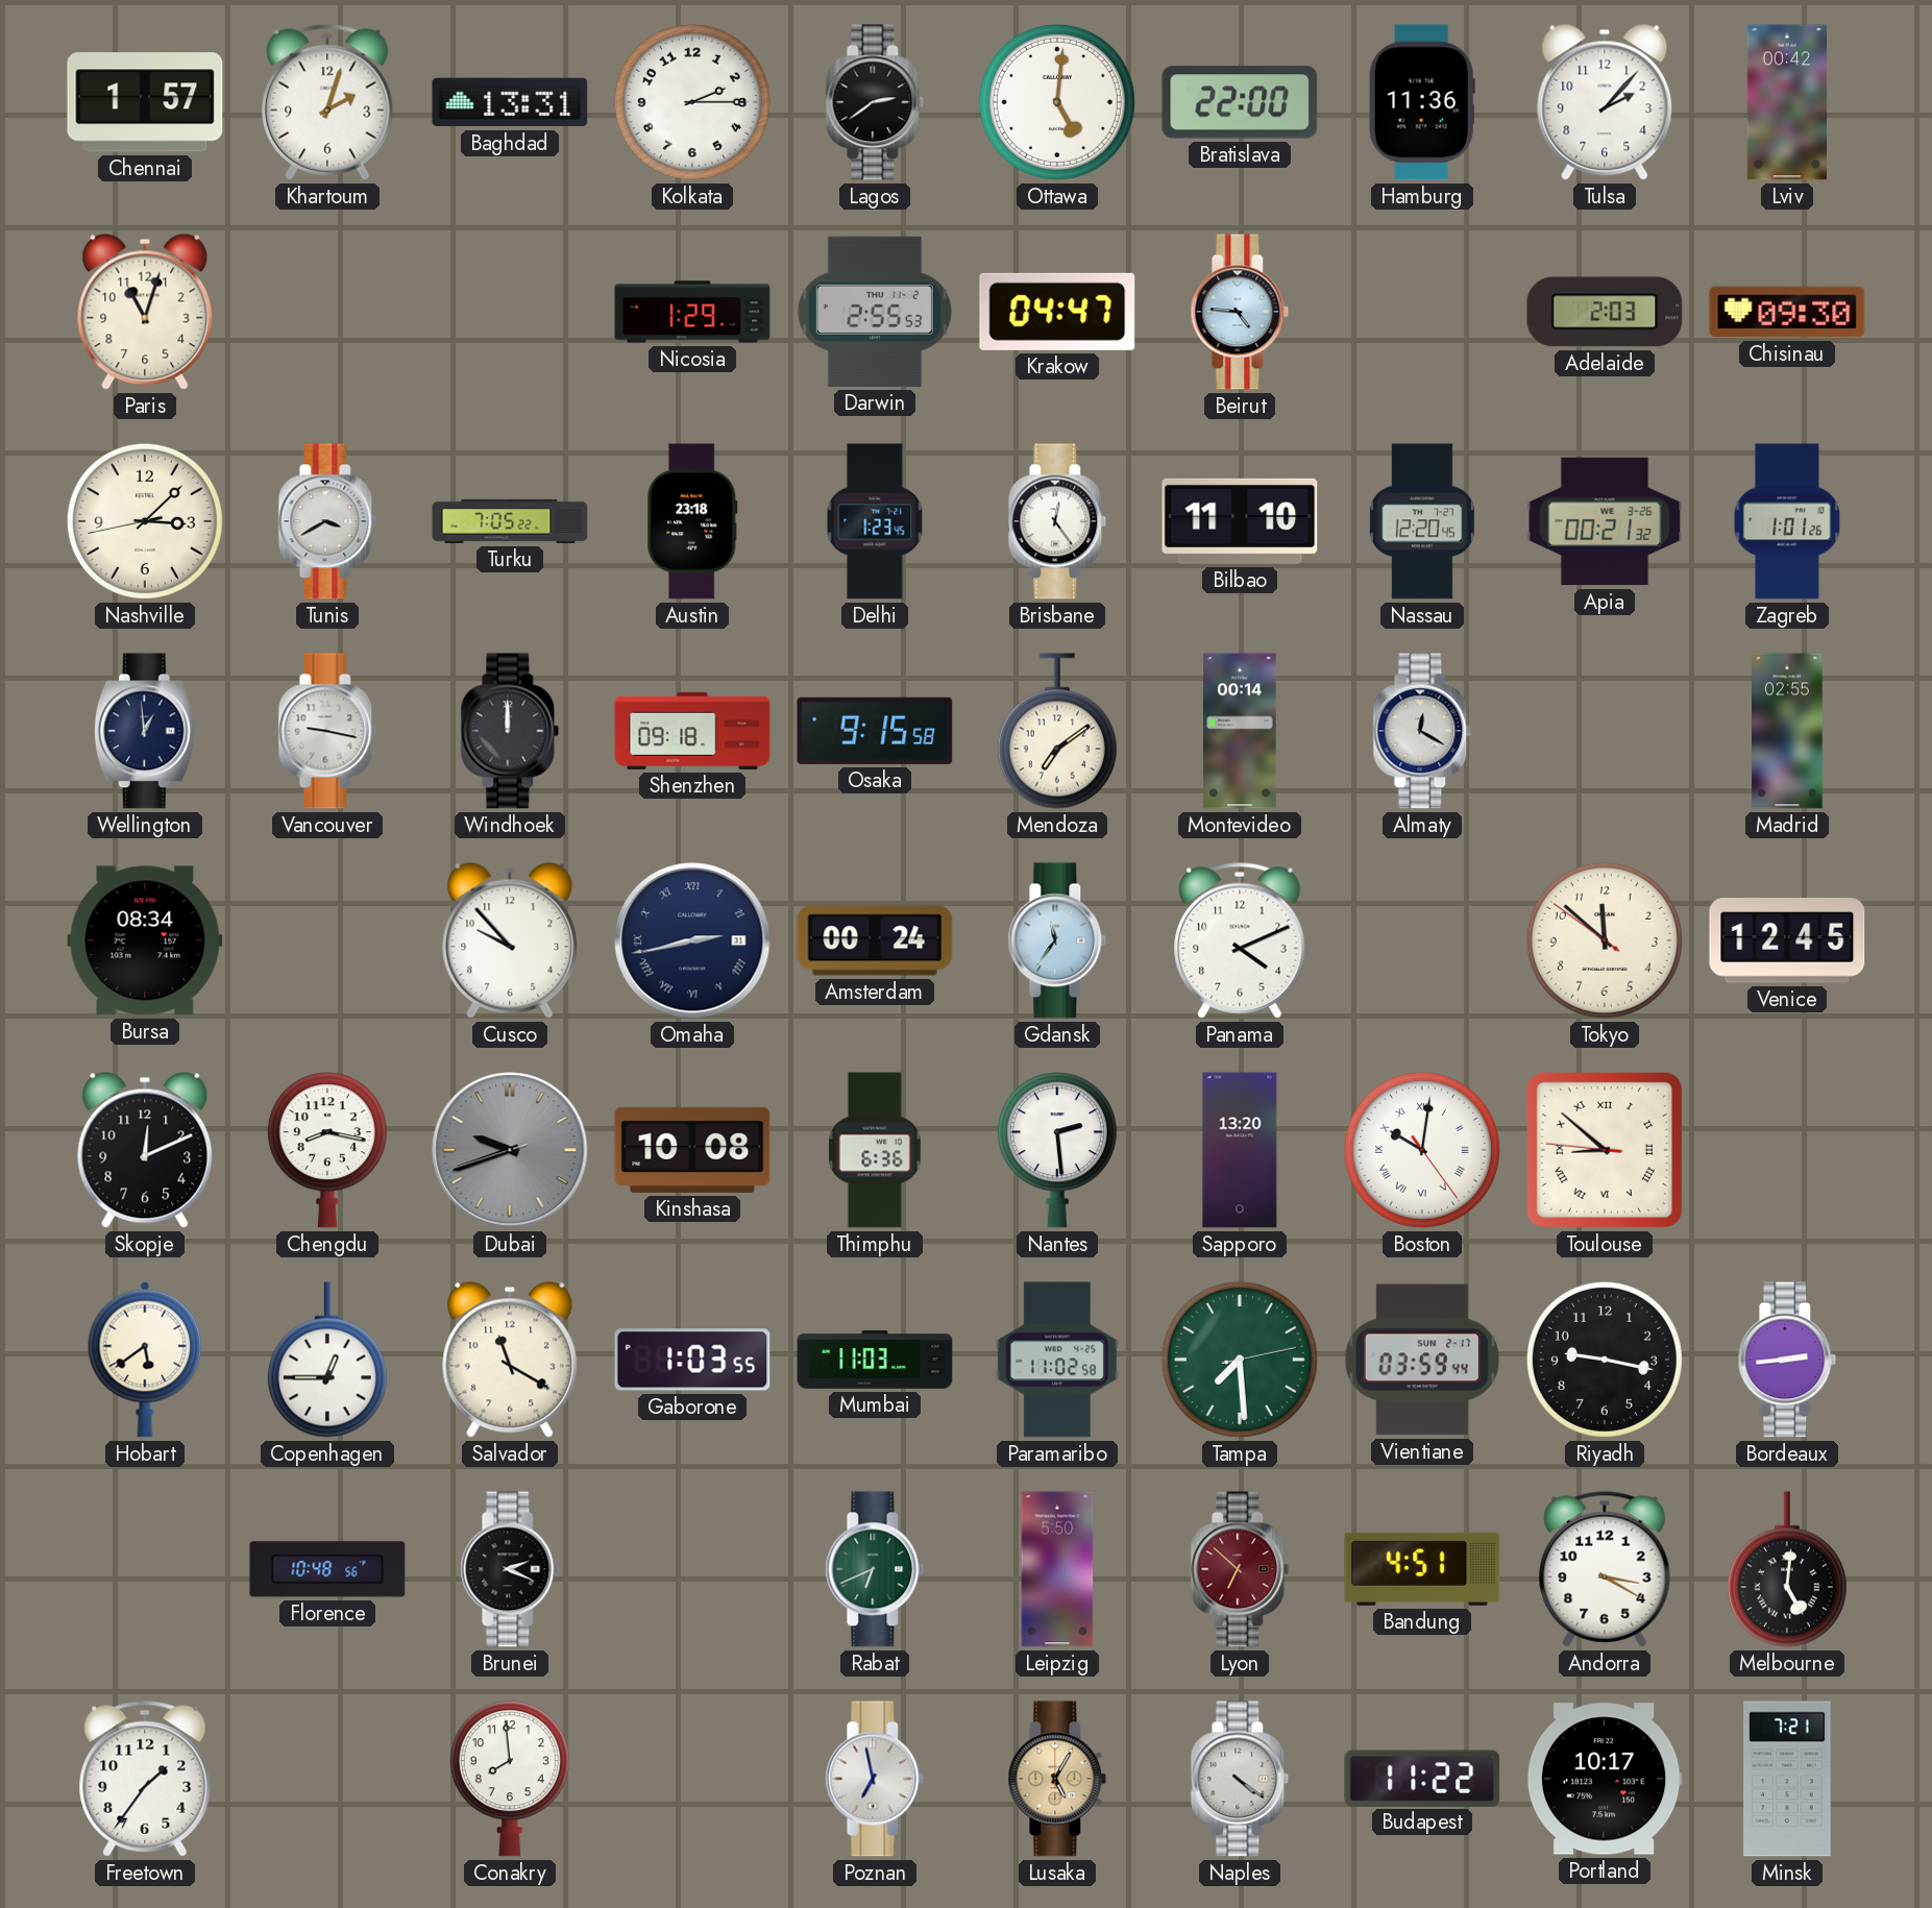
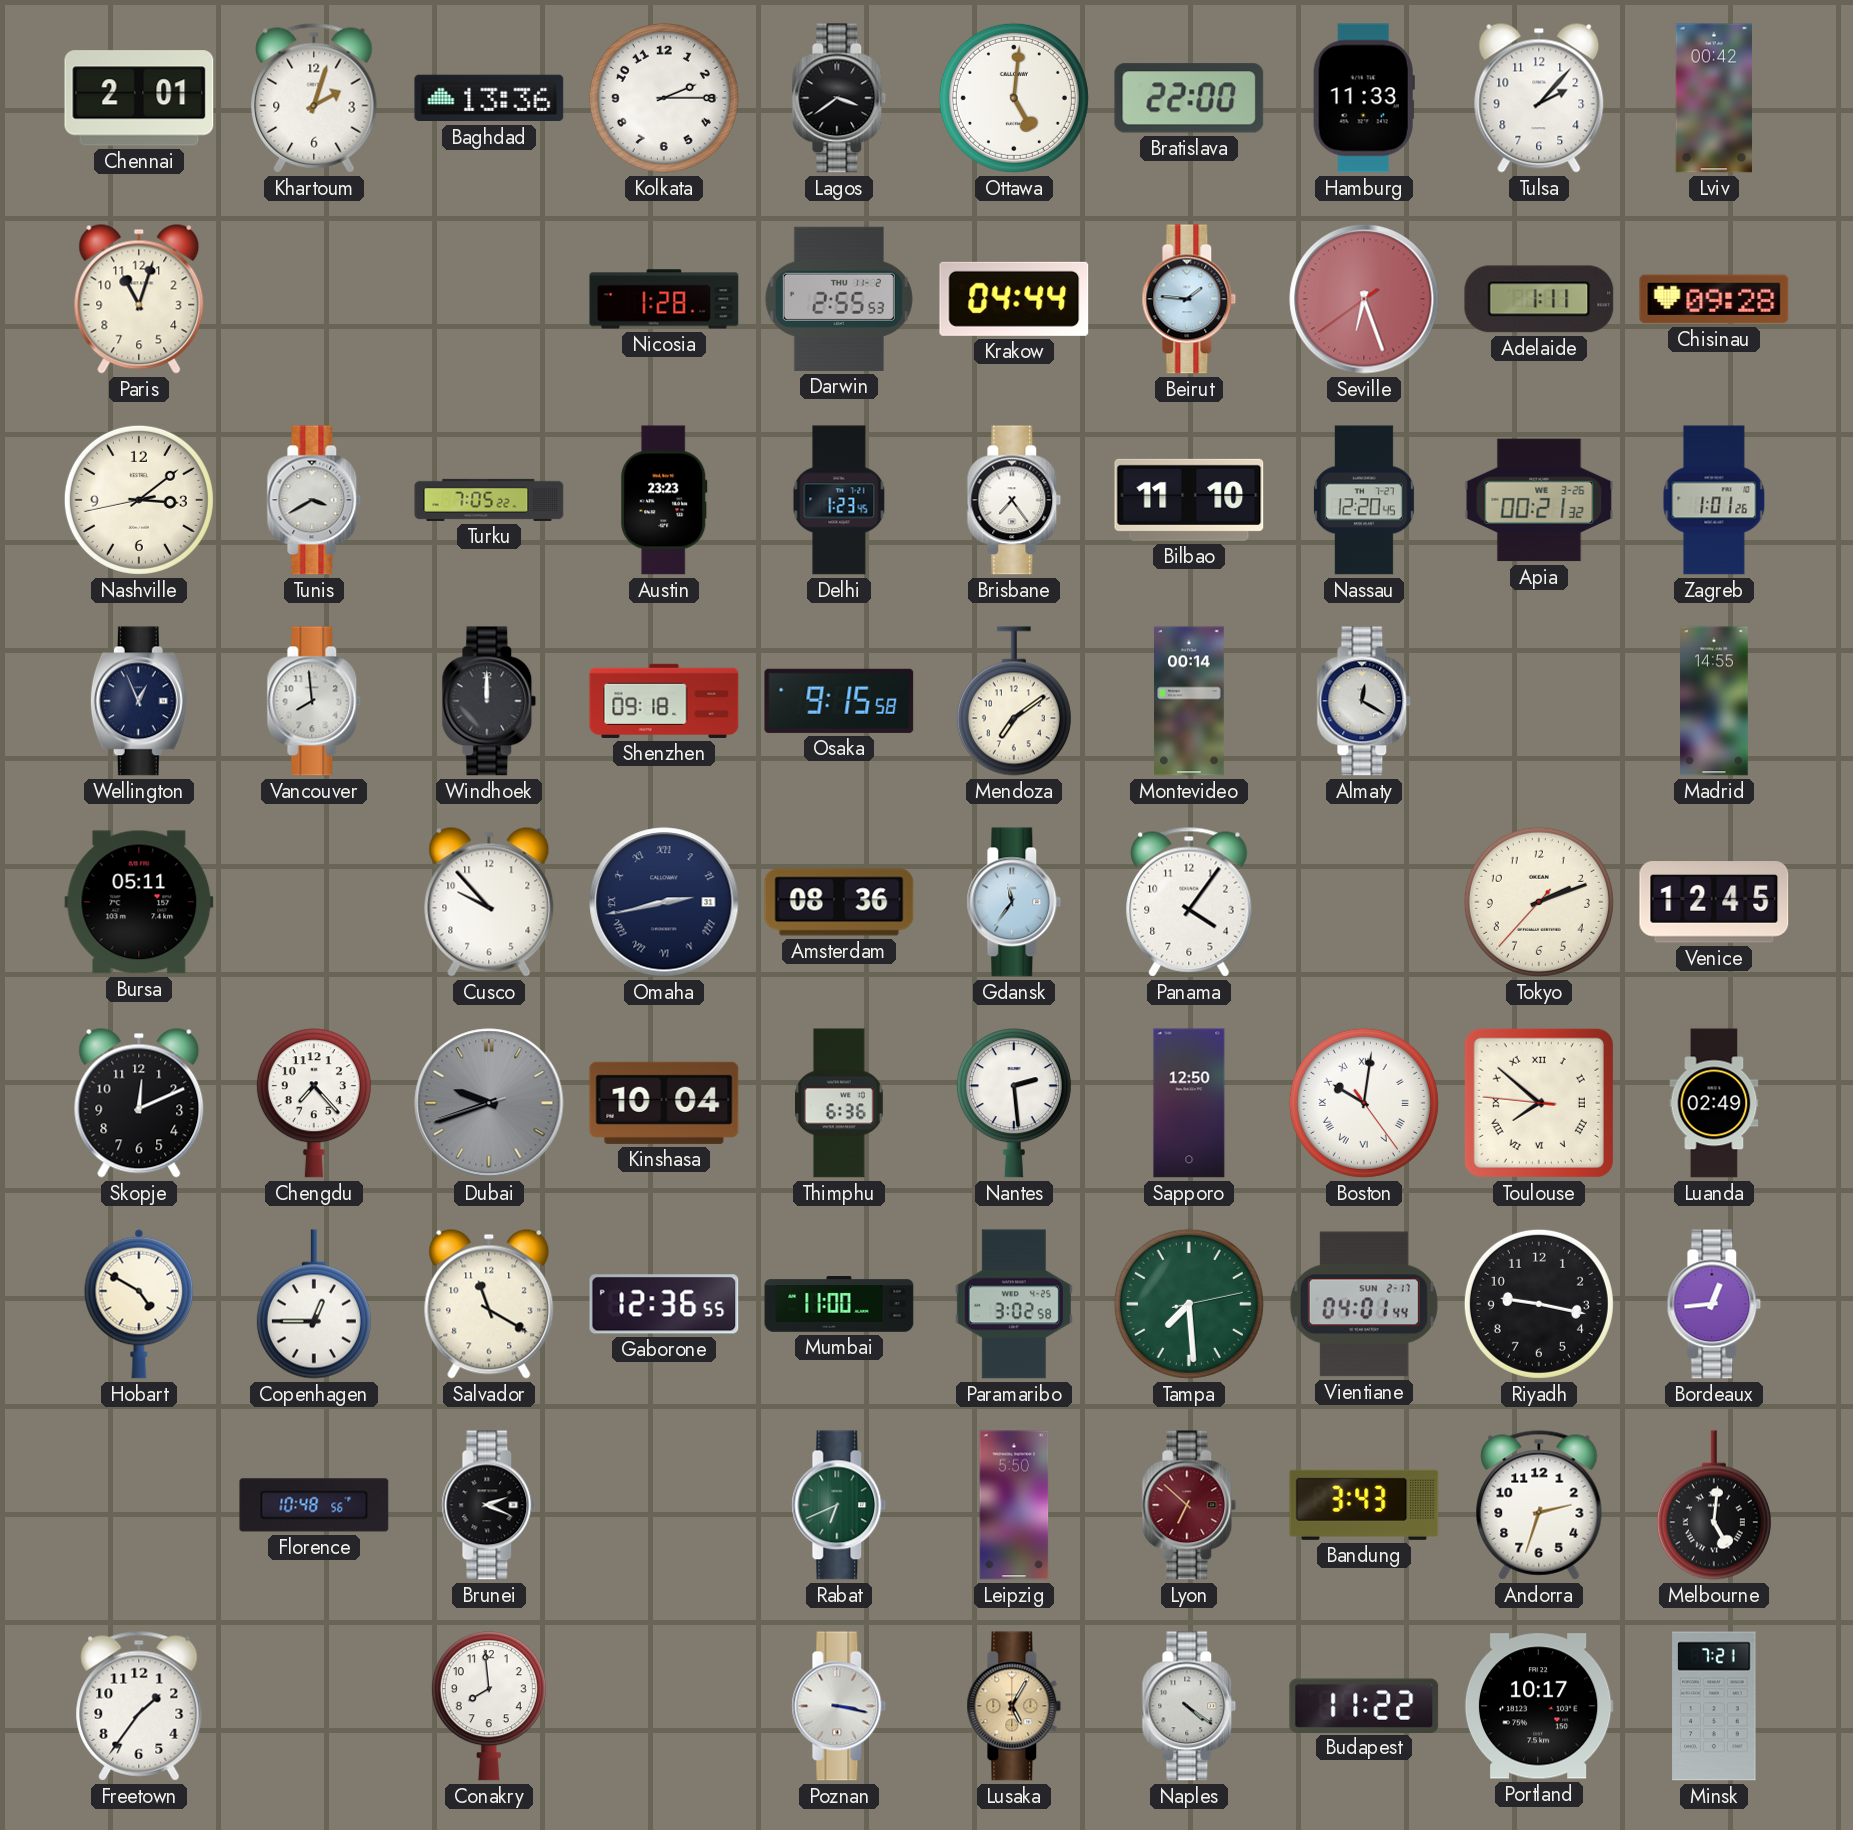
Chennai: 1:57 -> 2:01
Baghdad: 13:31 -> 13:36
Lagos: 2:39 -> 3:39
Hamburg: 11:36 -> 11:33
Nicosia: 1:29 -> 1:28
Krakow: 04:47 -> 04:44
Beirut: 4:46 -> 1:46
Seville: none -> 6:26
Adelaide: 2:03 -> 1:11
Chisinau: 09:30 -> 09:28
Nashville: 3:07 -> 3:08
Austin: 23:18 -> 23:23
Brisbane: 12:24 -> 7:24
Wellington: 12:59 -> 12:56
Vancouver: 9:17 -> 7:59
Madrid: 02:55 -> 14:55
Bursa: 08:34 -> 05:11
Amsterdam: 00:24 -> 08:36
Panama: 4:11 -> 4:06
Tokyo: 11:51 -> 2:11
Chengdu: 8:17 -> 7:23
Kinshasa: 10:08 -> 10:04
Sapporo: 13:20 -> 12:50
Toulouse: 8:51 -> 7:51
Luanda: none -> 02:49
Hobart: 5:39 -> 4:50
Gaborone: 1:03 -> 12:36
Mumbai: 11:03 -> 11:00
Paramaribo: 11:02 -> 3:02
Vientiane: 03:59 -> 04:01
Bordeaux: 2:44 -> 12:44
Bandung: 4:51 -> 3:43
Andorra: 3:20 -> 2:33
Poznan: 6:58 -> 3:17
